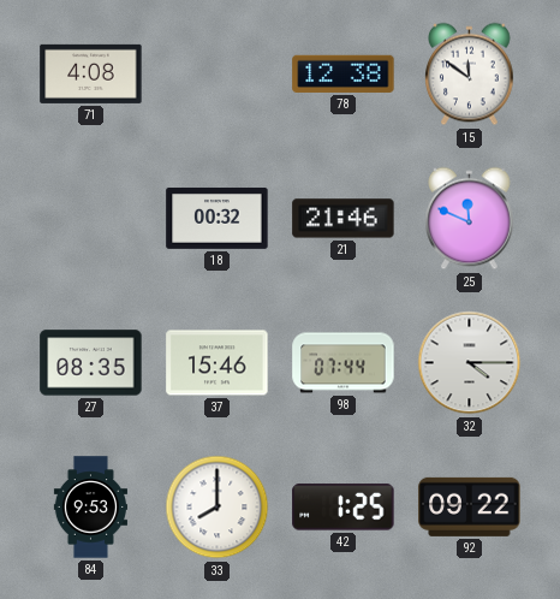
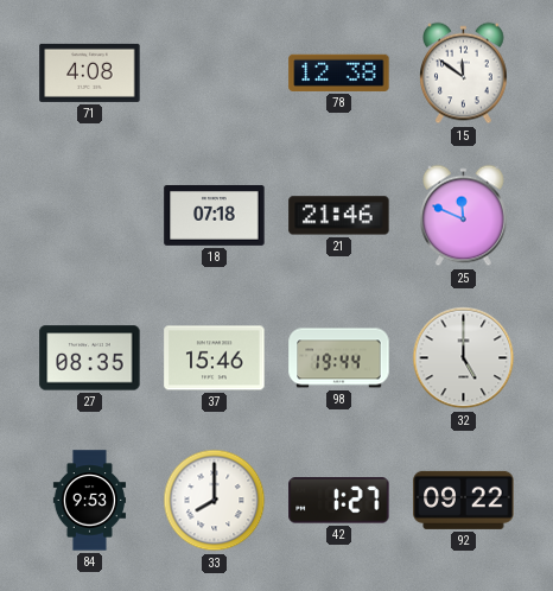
18: 00:32 -> 07:18
98: 07:44 -> 19:44
32: 4:15 -> 5:00
42: 1:25 -> 1:27
